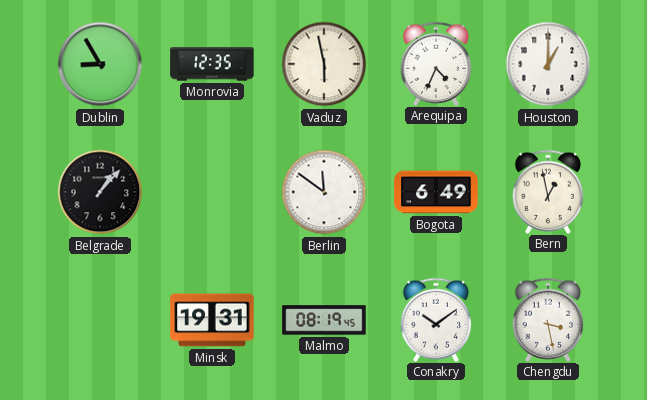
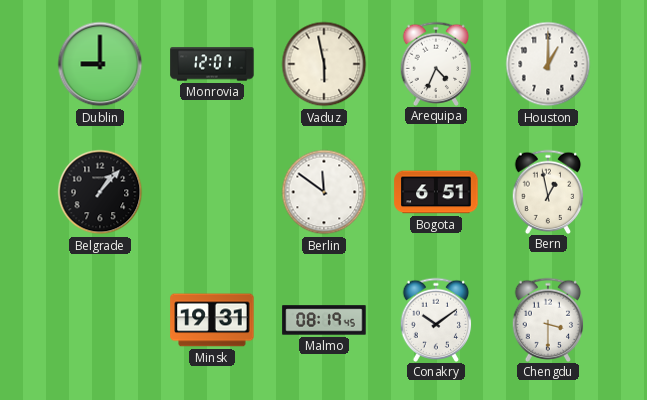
Dublin: 8:55 -> 9:00
Monrovia: 12:35 -> 12:01
Bogota: 6:49 -> 6:51
Chengdu: 3:28 -> 3:30
